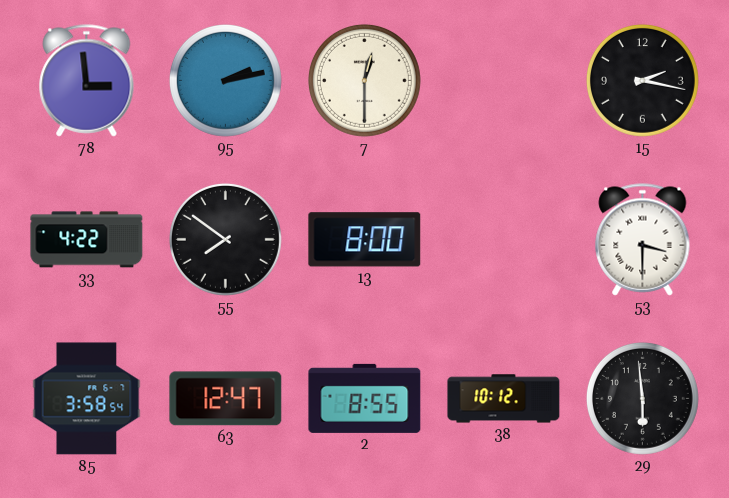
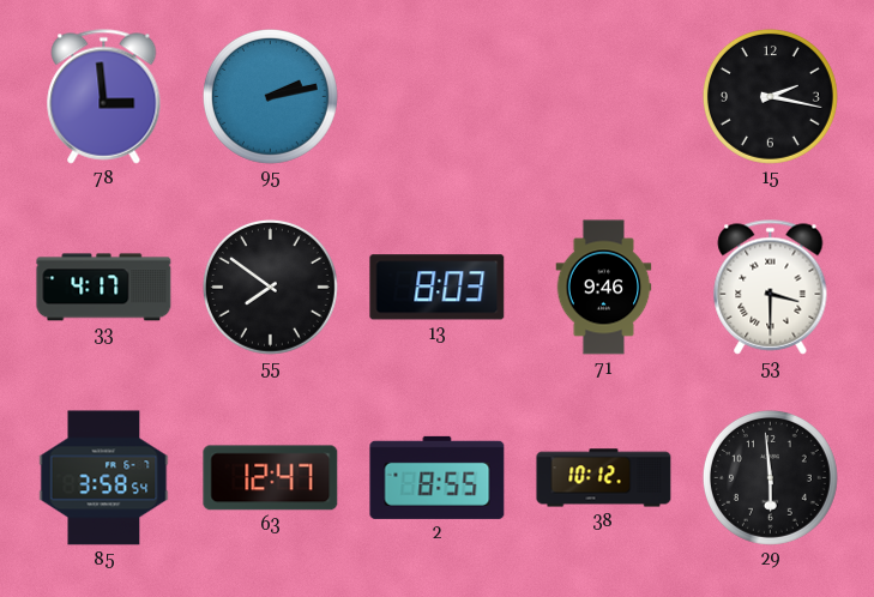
7: 12:30 -> none
33: 4:22 -> 4:17
13: 8:00 -> 8:03
71: none -> 9:46
